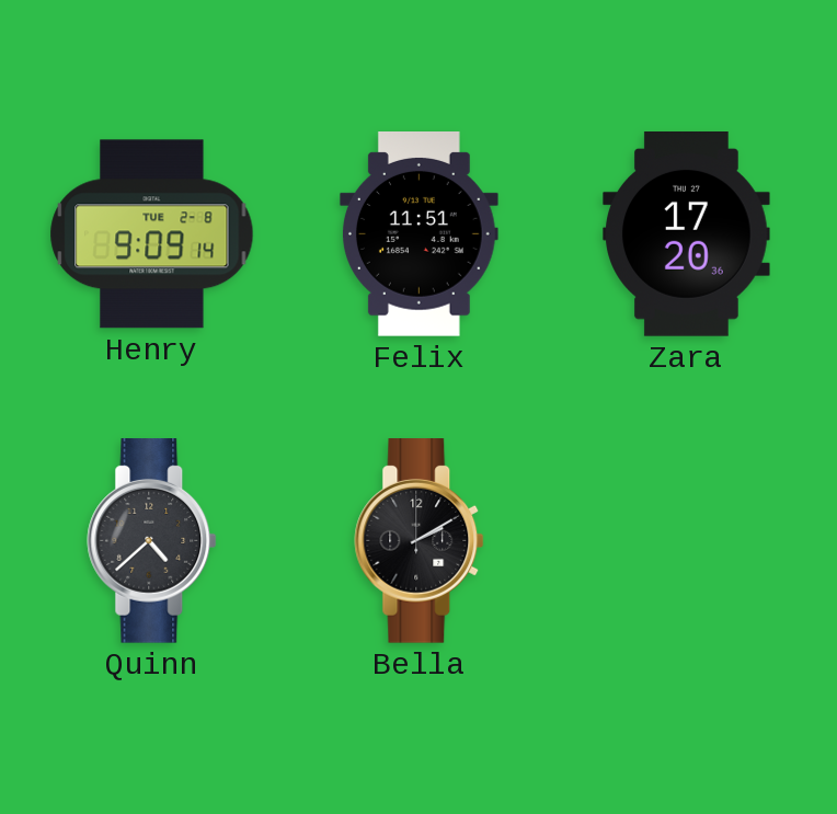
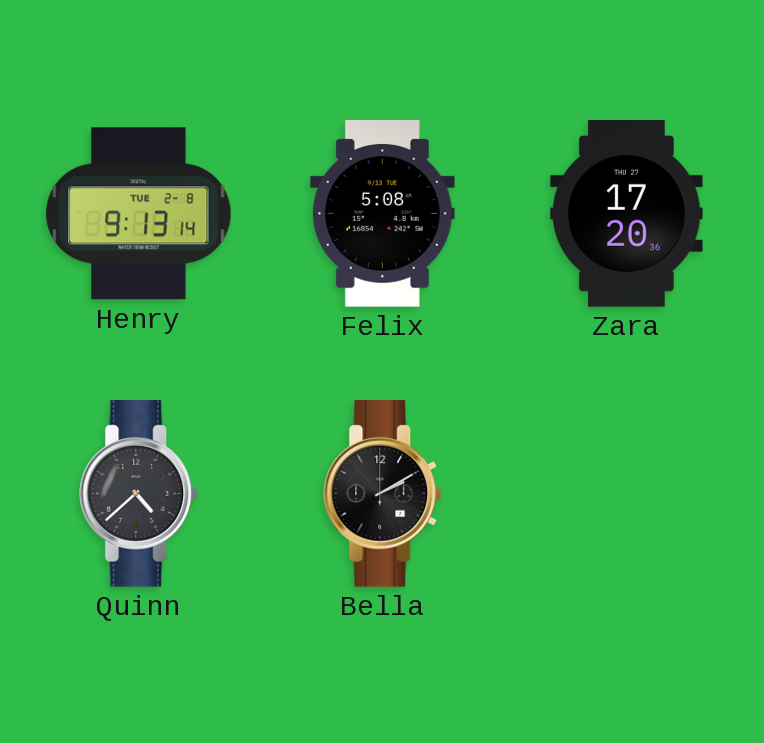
Henry: 9:09 -> 9:13
Felix: 11:51 -> 5:08
